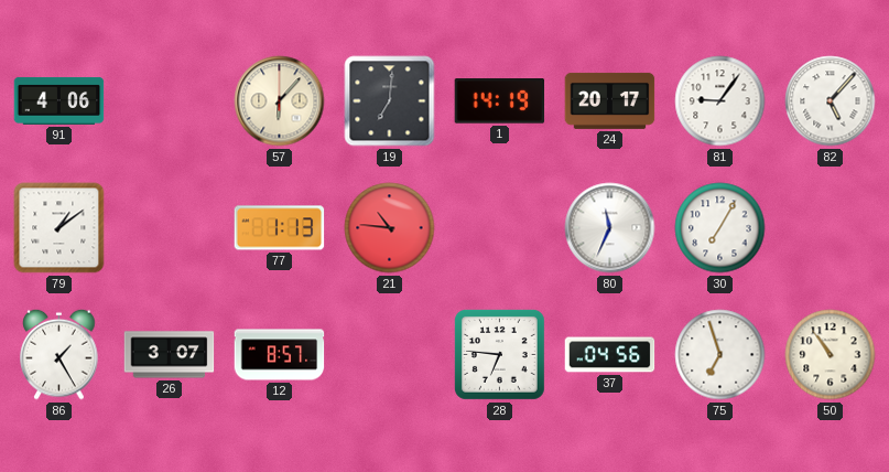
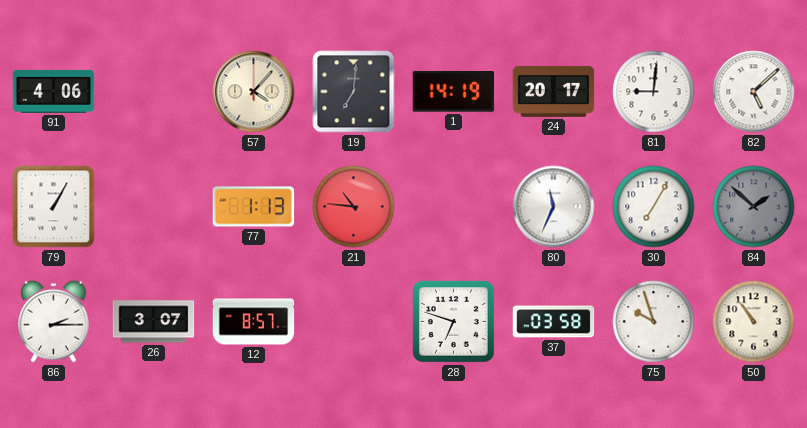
57: 6:07 -> 4:07
81: 9:06 -> 9:01
82: 5:07 -> 5:08
79: 1:09 -> 1:05
84: none -> 1:52
86: 1:25 -> 2:15
28: 6:46 -> 6:48
37: 04:56 -> 03:58
75: 6:57 -> 9:57
